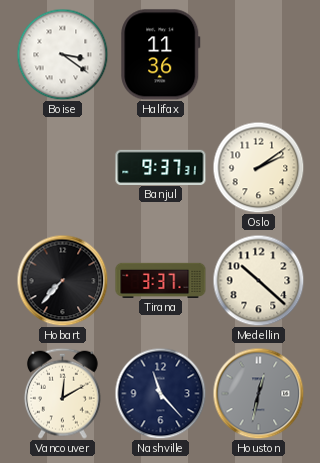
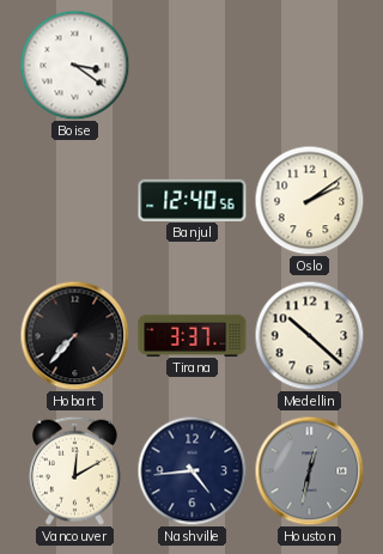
Halifax: 11:36 -> none
Banjul: 9:37 -> 12:40
Nashville: 11:23 -> 4:44
